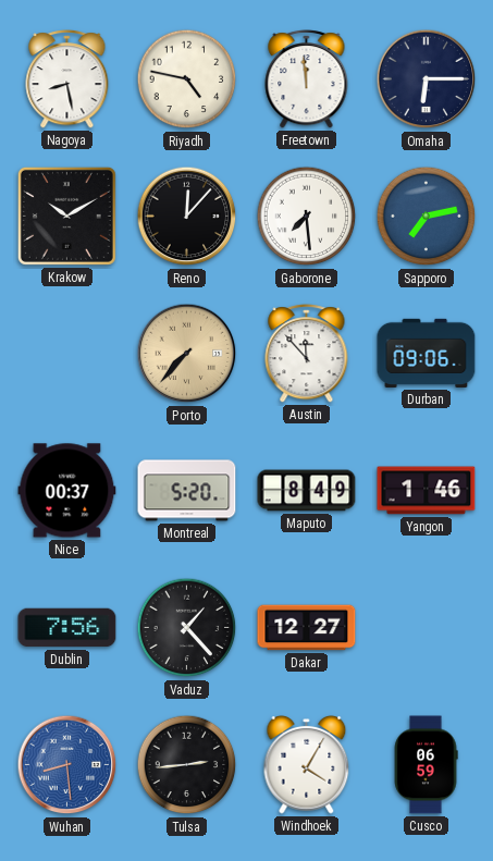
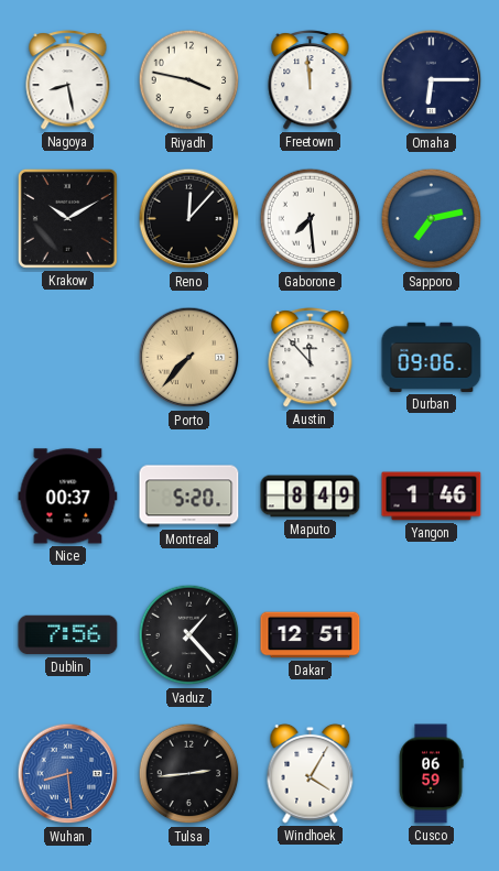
Riyadh: 4:47 -> 3:47
Dakar: 12:27 -> 12:51
